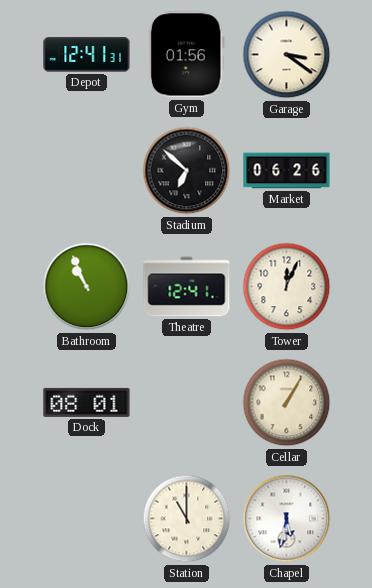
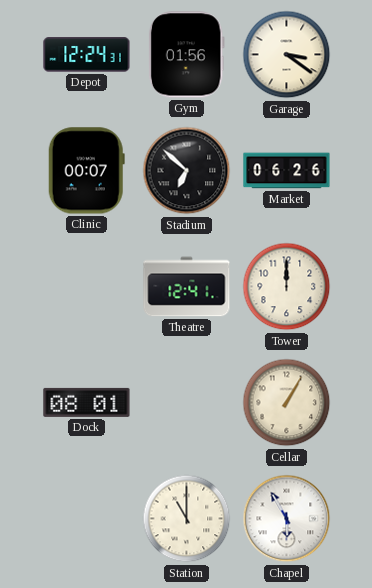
Depot: 12:41 -> 12:24
Clinic: none -> 00:07
Bathroom: 10:56 -> none
Tower: 12:04 -> 12:00
Chapel: 5:32 -> 5:55
